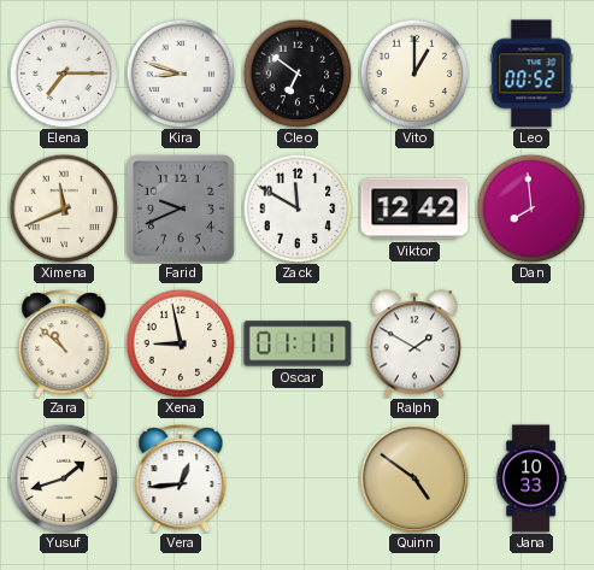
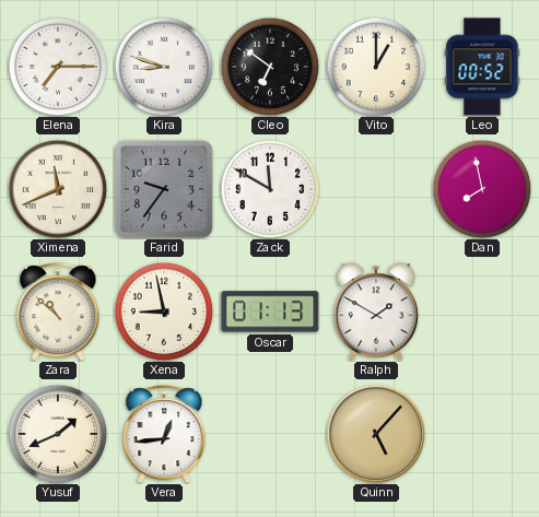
Farid: 9:41 -> 9:36
Viktor: 12:42 -> none
Dan: 7:59 -> 7:58
Oscar: 01:11 -> 01:13
Yusuf: 1:42 -> 1:41
Quinn: 4:51 -> 5:07
Jana: 10:33 -> none
